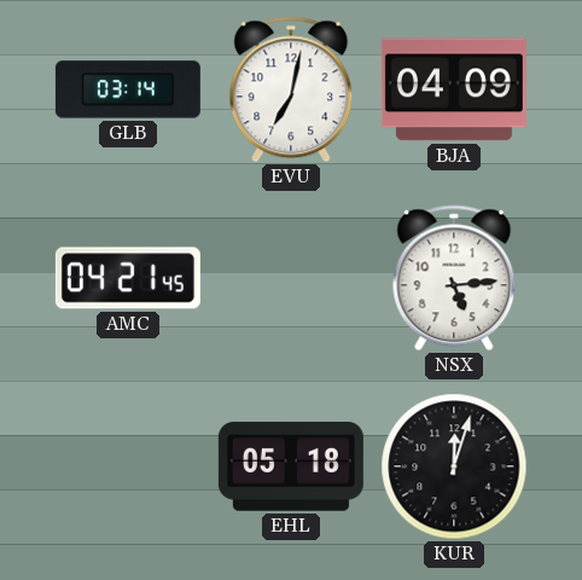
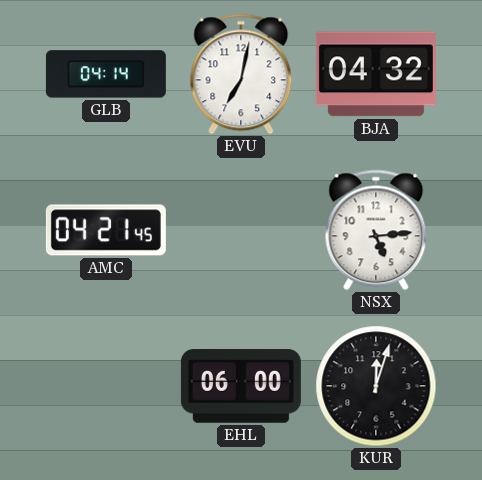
GLB: 03:14 -> 04:14
BJA: 04:09 -> 04:32
EHL: 05:18 -> 06:00
